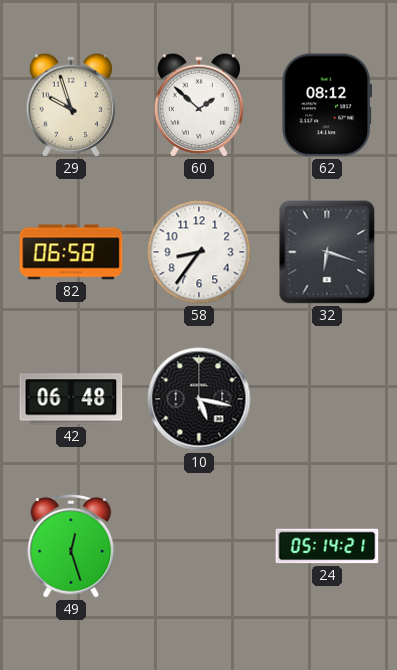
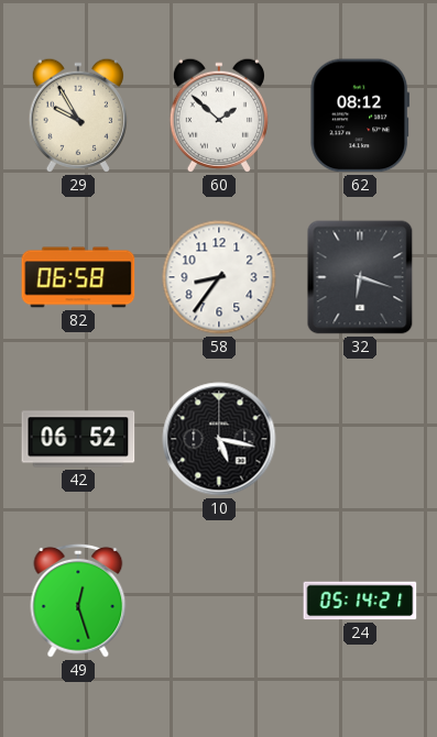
29: 9:57 -> 9:55
42: 06:48 -> 06:52
